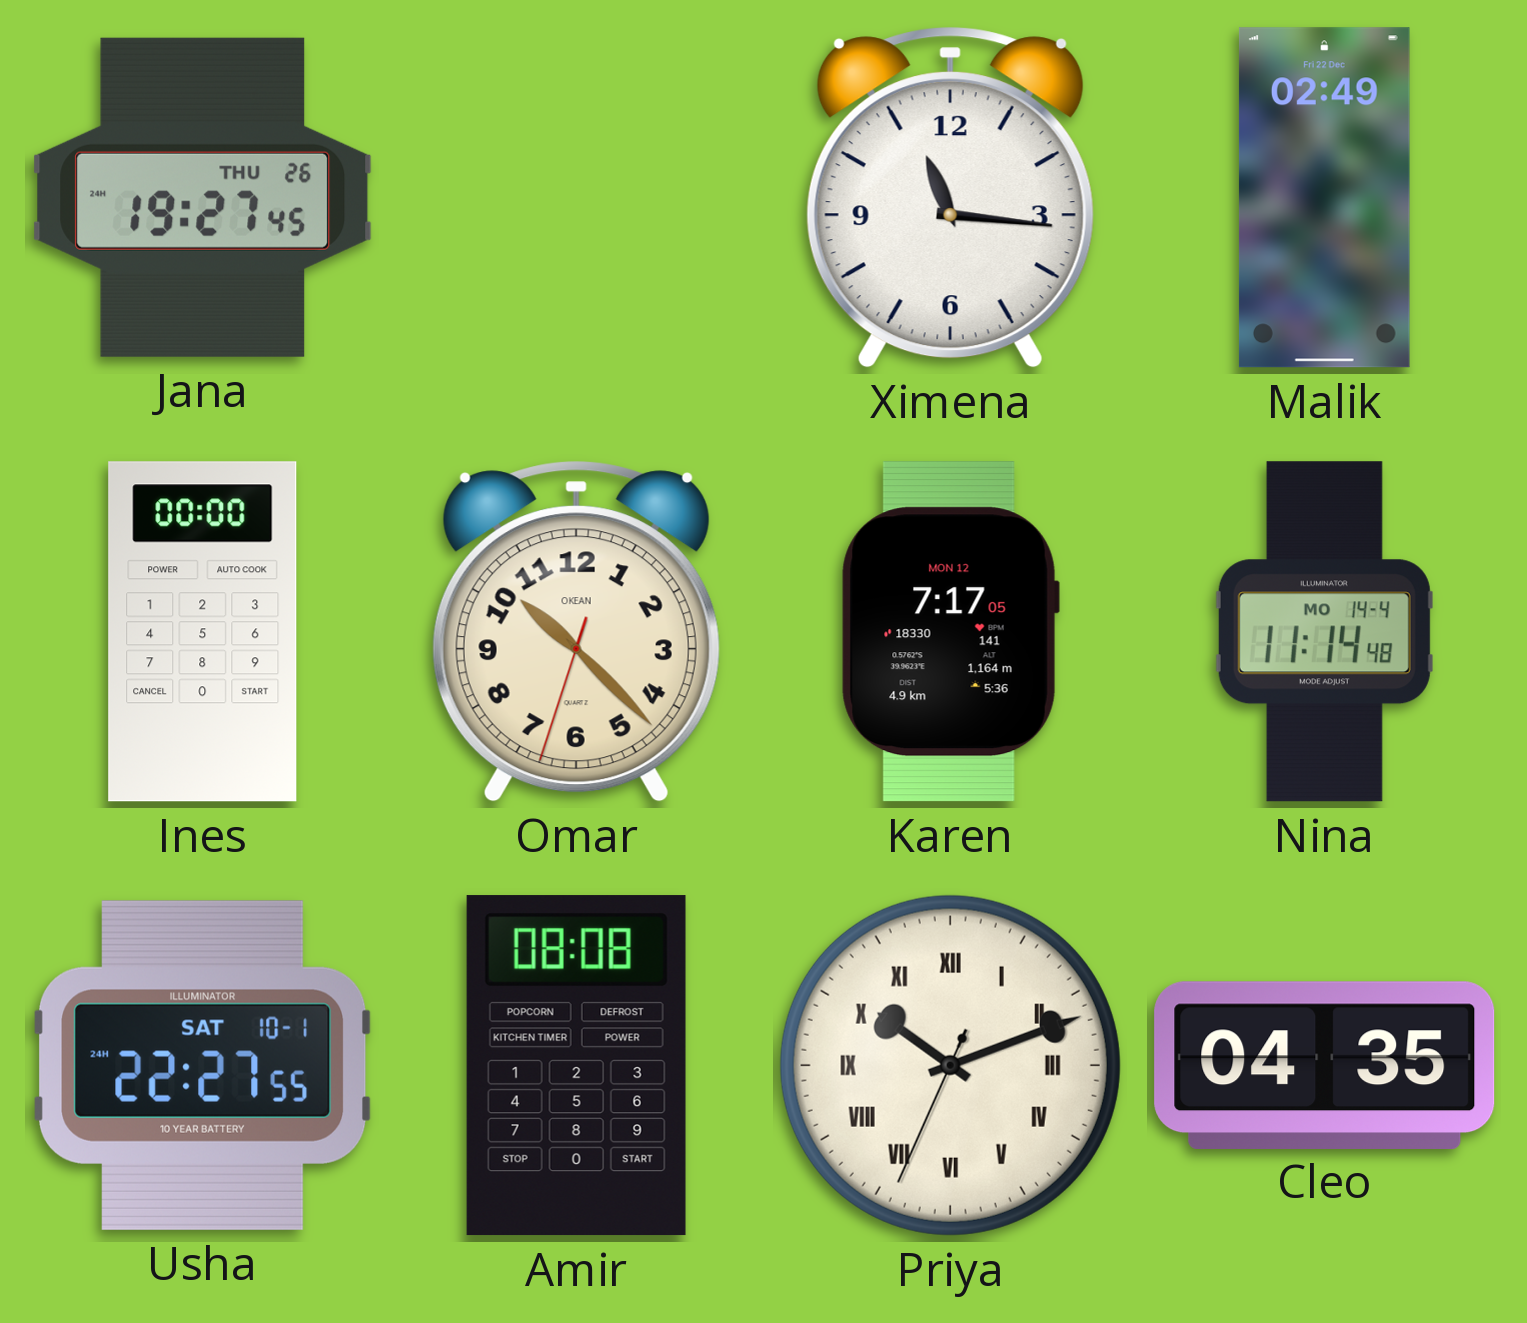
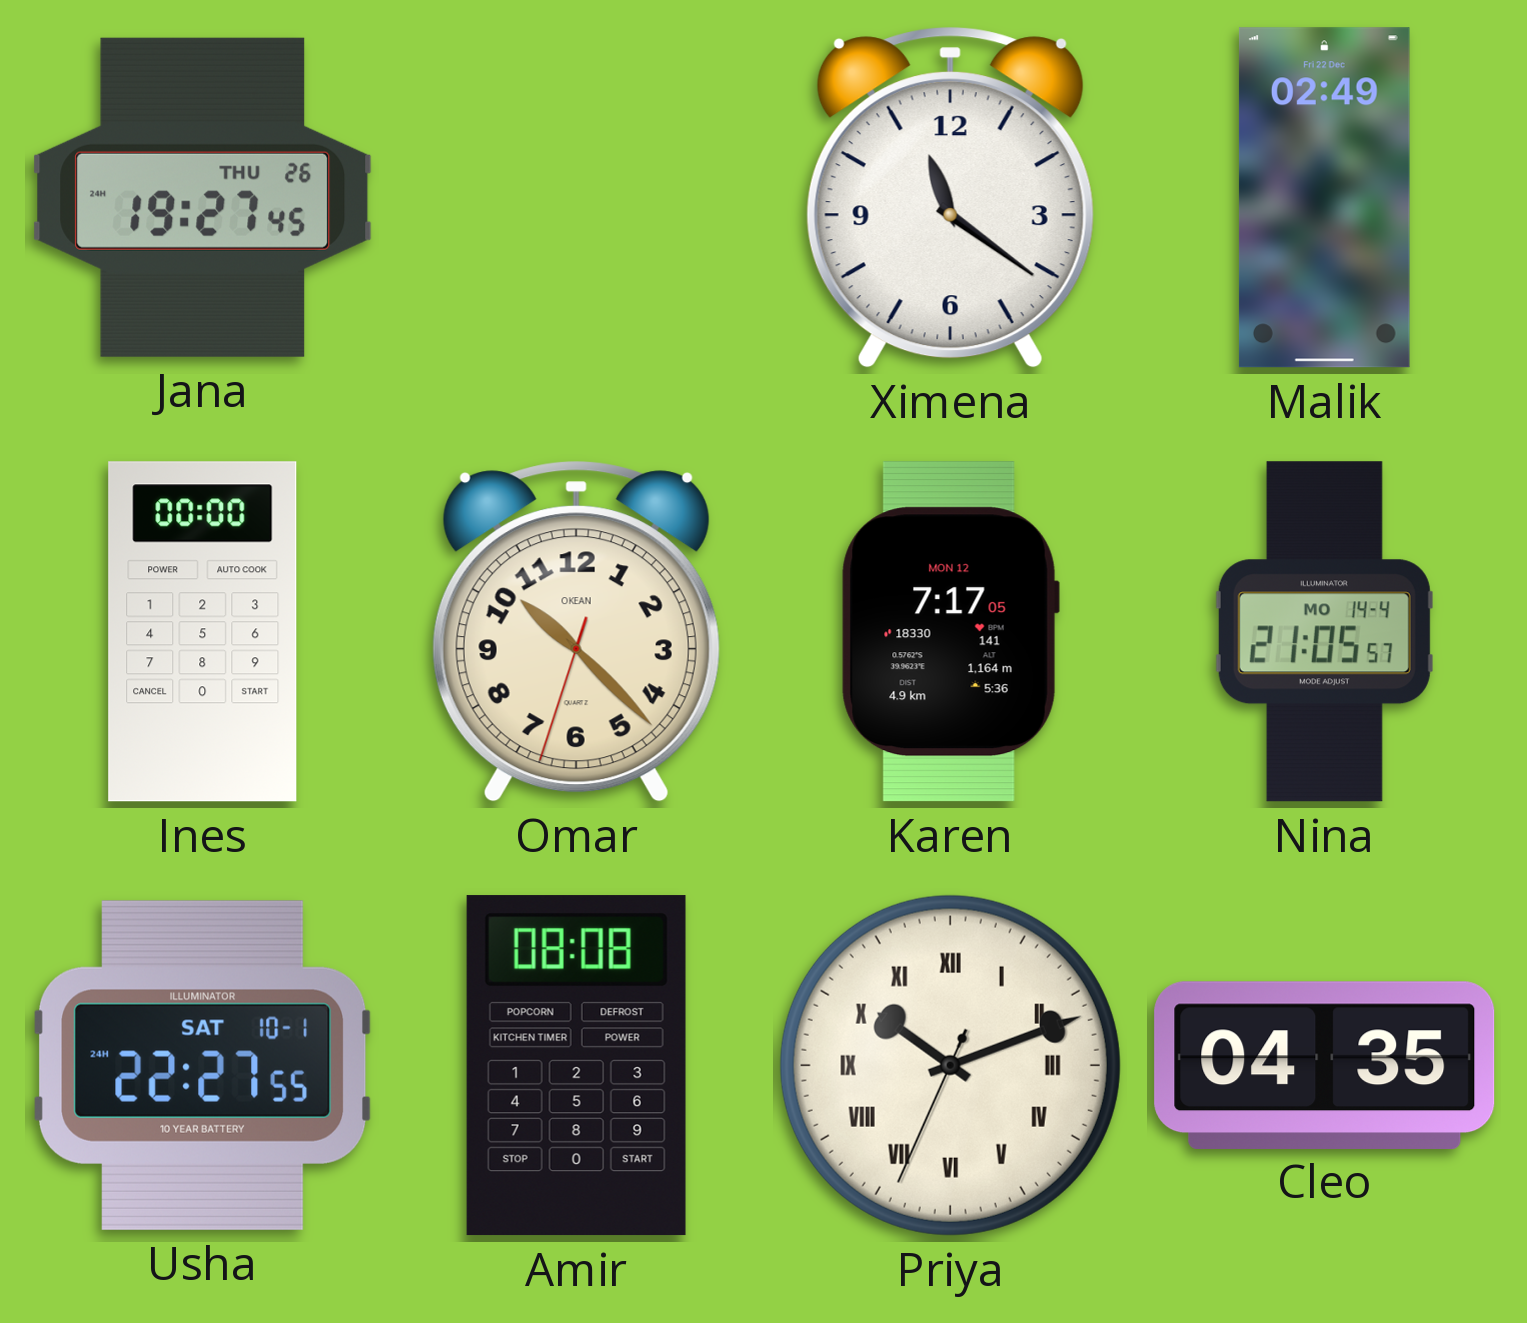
Ximena: 11:16 -> 11:21
Nina: 11:14 -> 21:05
